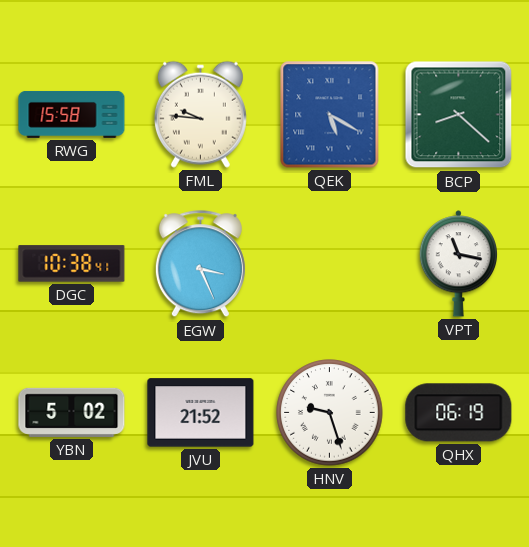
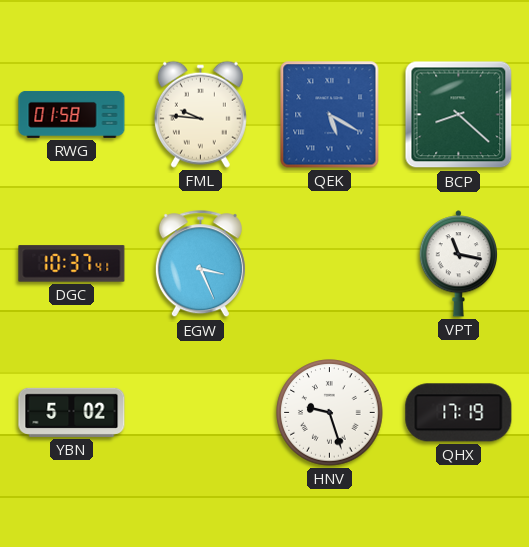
RWG: 15:58 -> 01:58
DGC: 10:38 -> 10:37
JVU: 21:52 -> none
QHX: 06:19 -> 17:19
